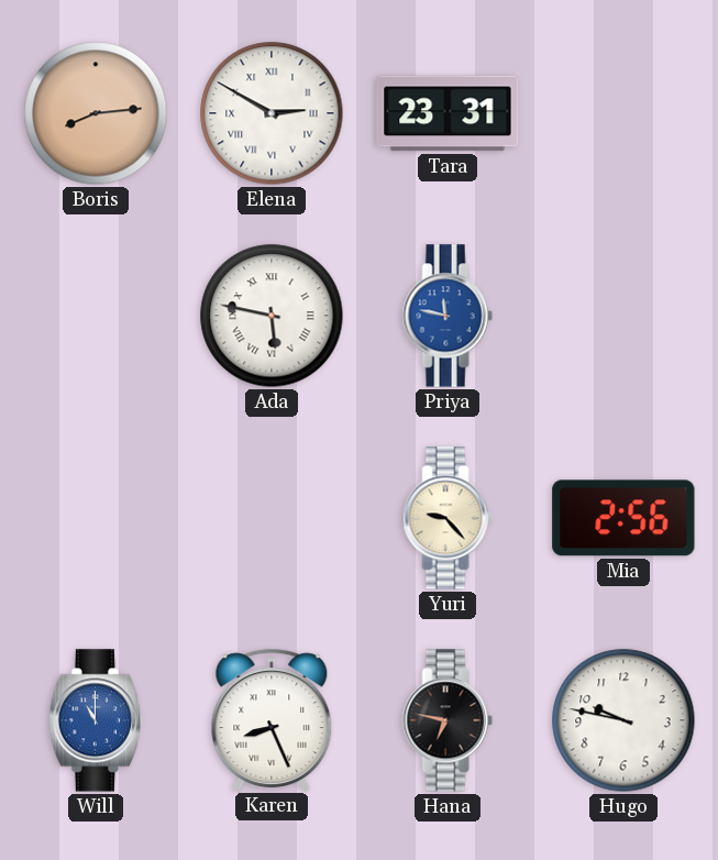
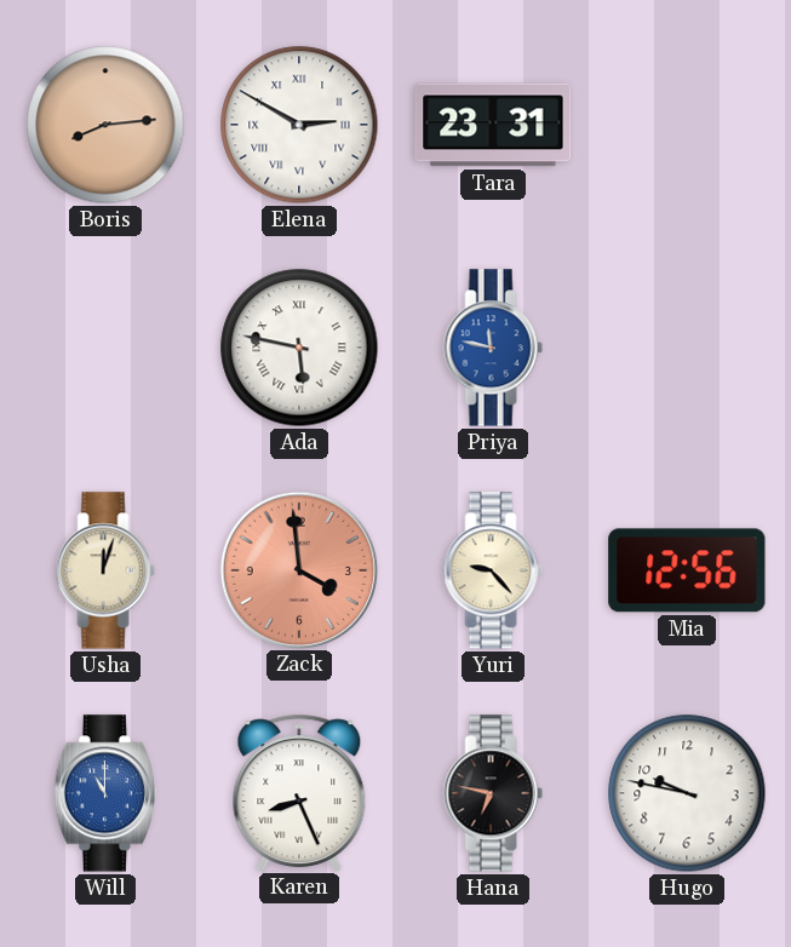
Usha: none -> 12:03
Zack: none -> 3:59
Mia: 2:56 -> 12:56
